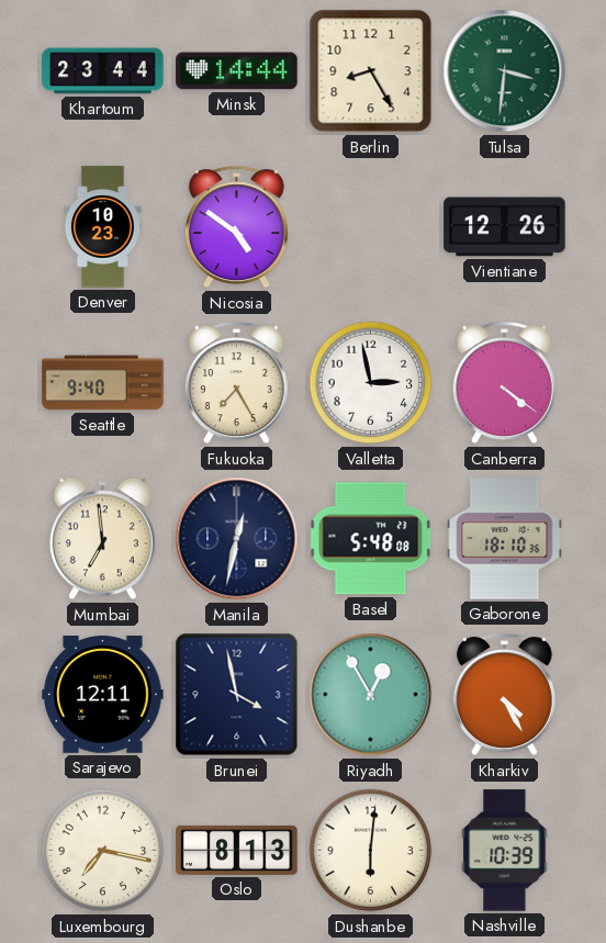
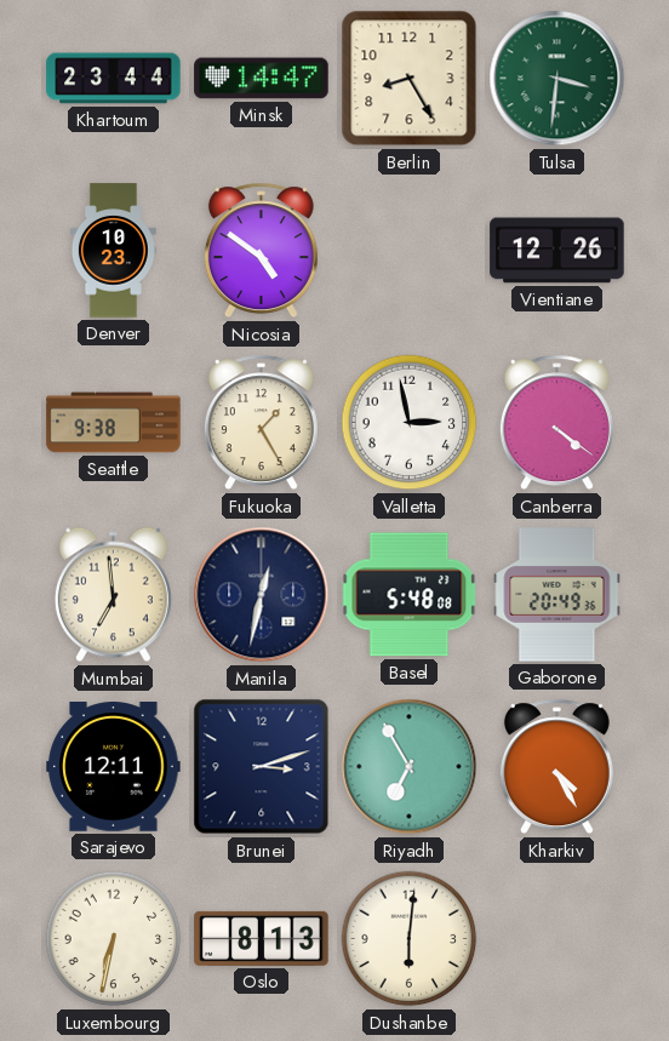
Minsk: 14:44 -> 14:47
Seattle: 9:40 -> 9:38
Fukuoka: 7:25 -> 1:25
Gaborone: 18:10 -> 20:49
Brunei: 3:58 -> 3:12
Riyadh: 12:55 -> 6:55
Luxembourg: 7:17 -> 6:32
Nashville: 10:39 -> none
